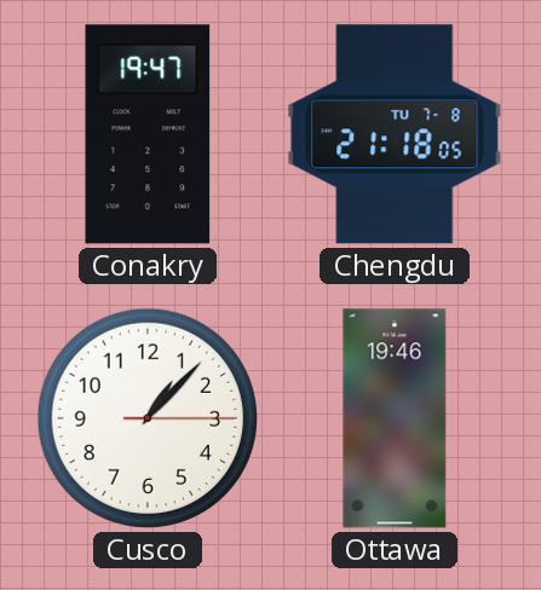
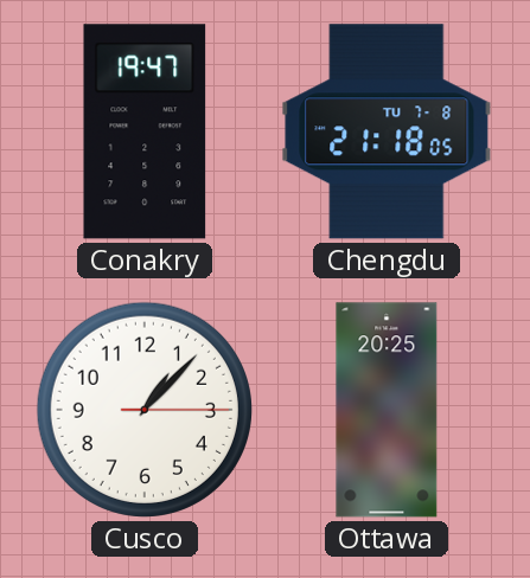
Ottawa: 19:46 -> 20:25
